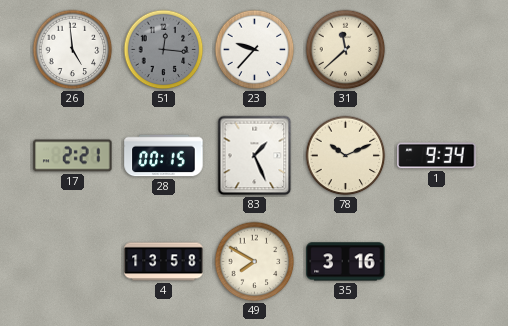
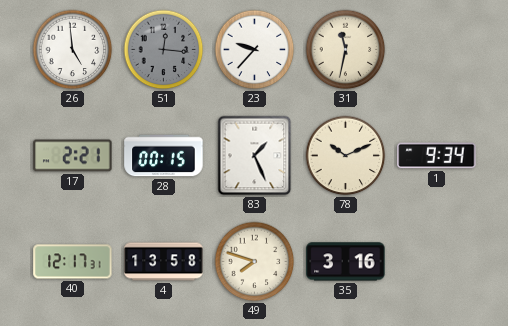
31: 11:38 -> 11:32
40: none -> 12:17
49: 7:50 -> 7:48
